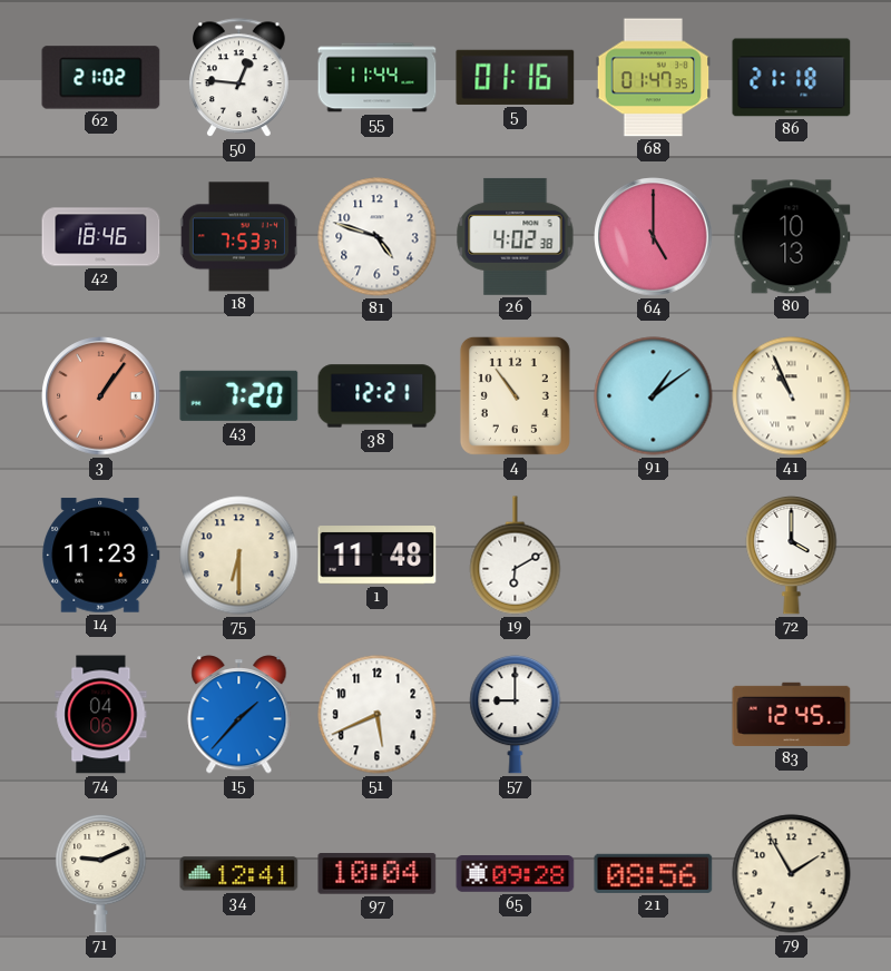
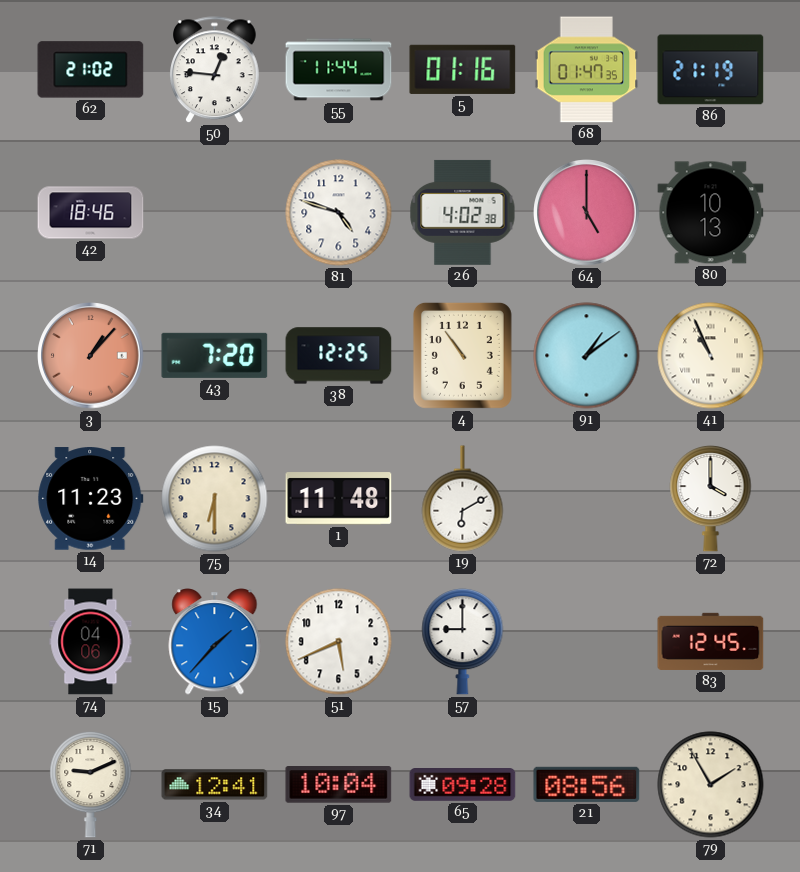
86: 21:18 -> 21:19
18: 7:53 -> none
3: 1:06 -> 1:07
38: 12:21 -> 12:25
